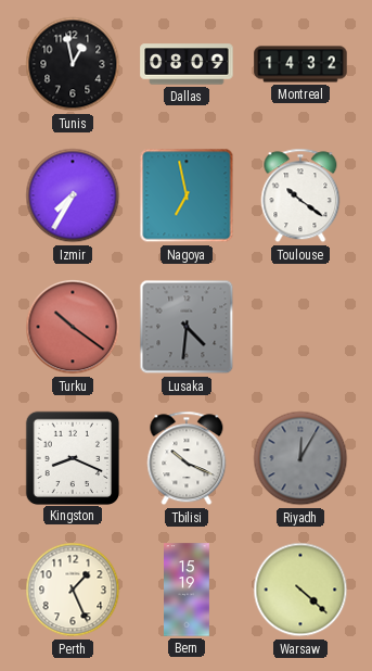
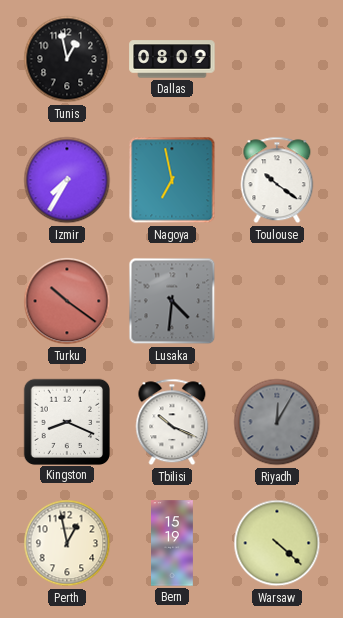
Montreal: 14:32 -> none
Perth: 1:26 -> 12:58
